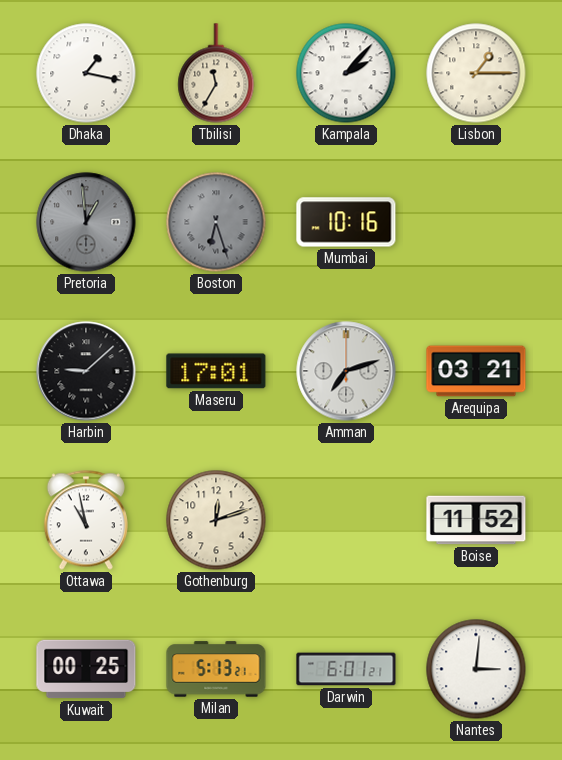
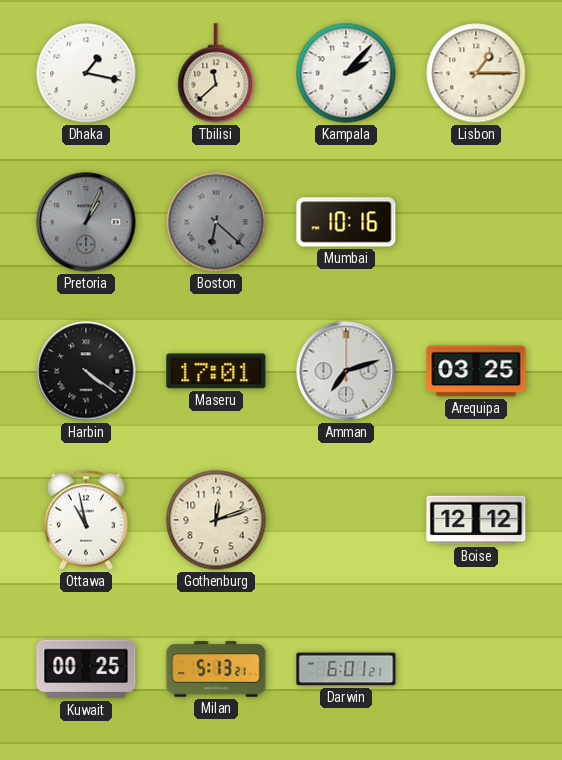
Tbilisi: 11:35 -> 11:38
Pretoria: 12:59 -> 1:04
Boston: 6:27 -> 6:22
Harbin: 9:08 -> 4:21
Arequipa: 03:21 -> 03:25
Boise: 11:52 -> 12:12
Nantes: 3:01 -> none
